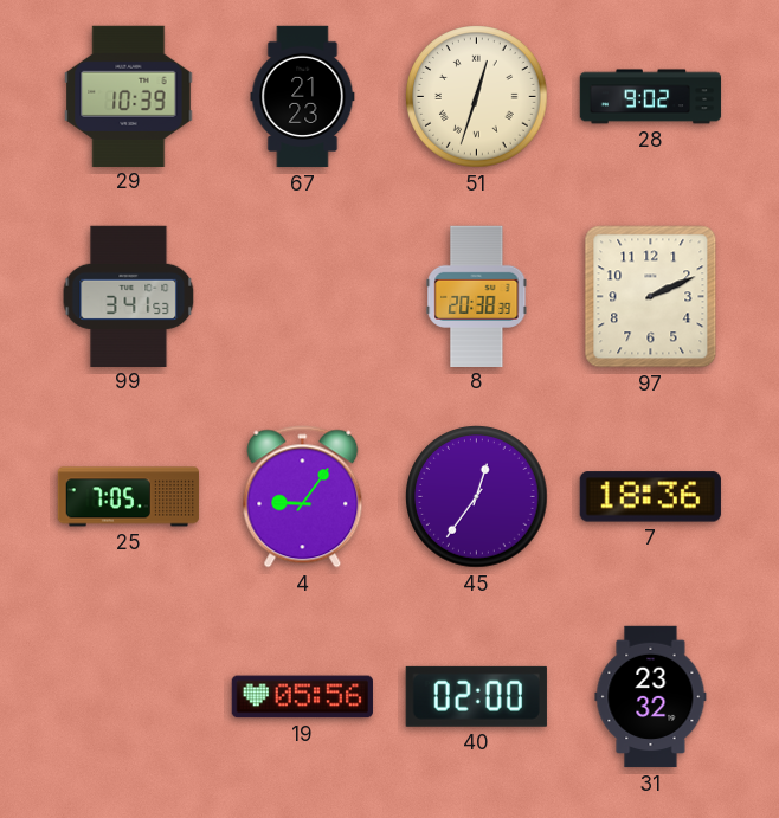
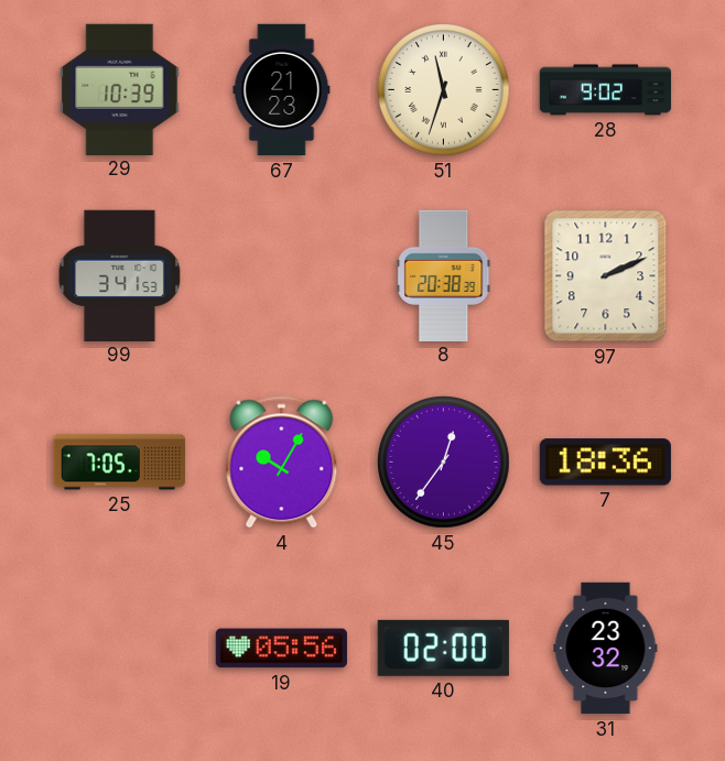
51: 12:33 -> 11:33
4: 9:06 -> 10:05
